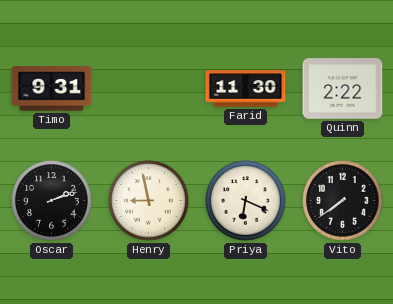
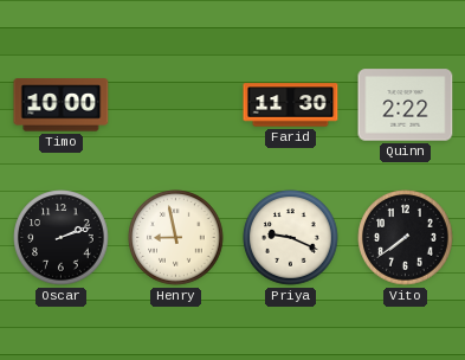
Timo: 9:31 -> 10:00
Priya: 6:19 -> 9:19
